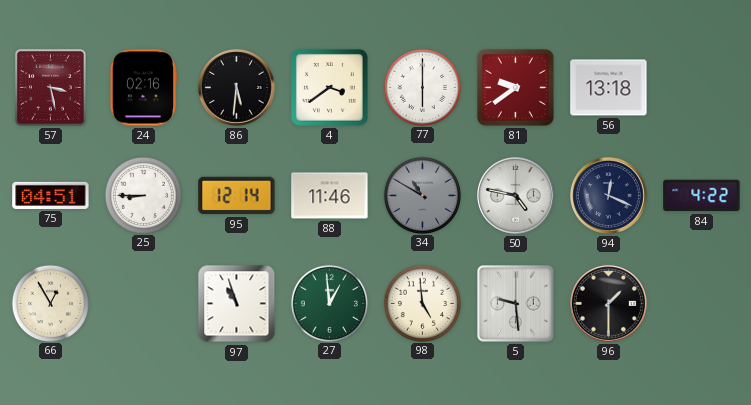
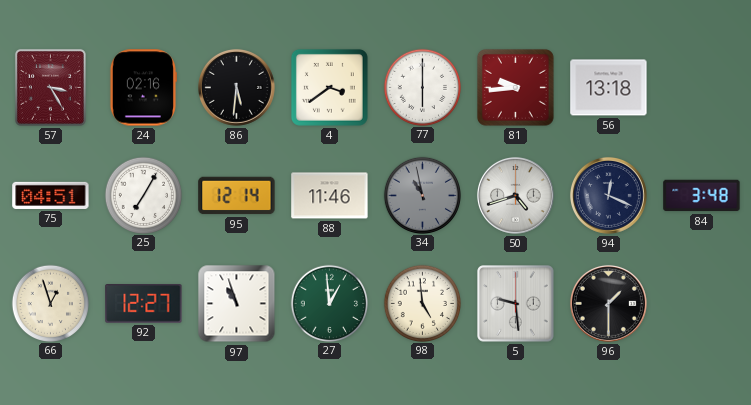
57: 3:28 -> 3:25
81: 9:39 -> 9:44
25: 8:45 -> 7:05
34: 10:50 -> 10:58
50: 4:47 -> 4:42
84: 4:22 -> 3:48
66: 12:55 -> 12:57
92: none -> 12:27
